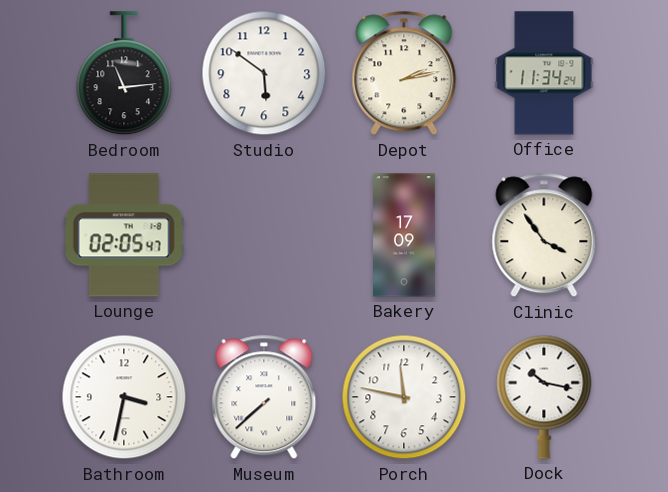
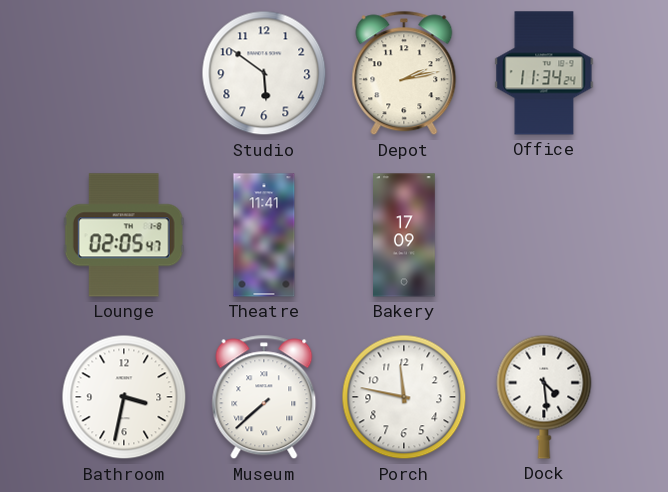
Bedroom: 11:14 -> none
Theatre: none -> 11:41
Clinic: 3:54 -> none
Dock: 10:17 -> 4:29
